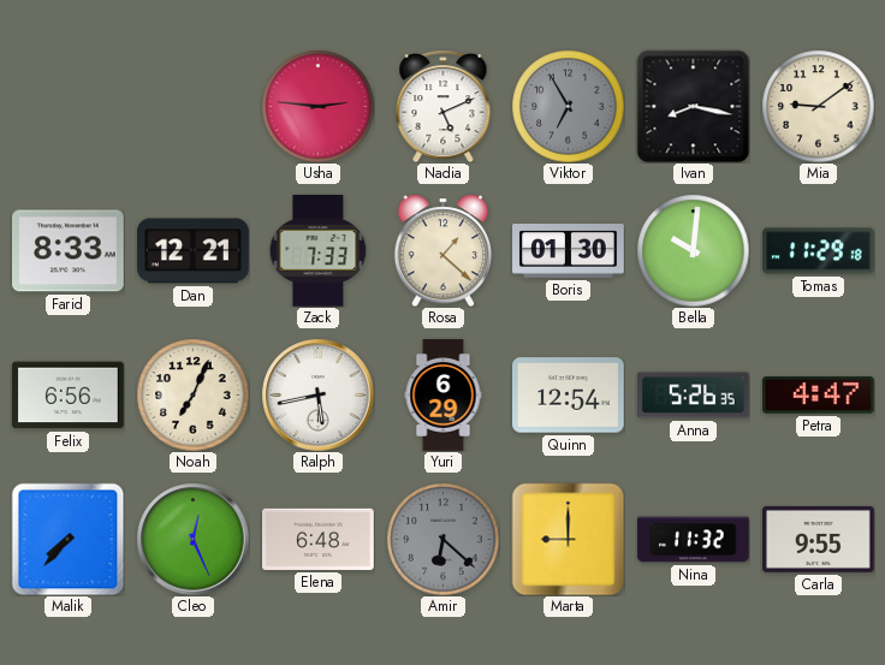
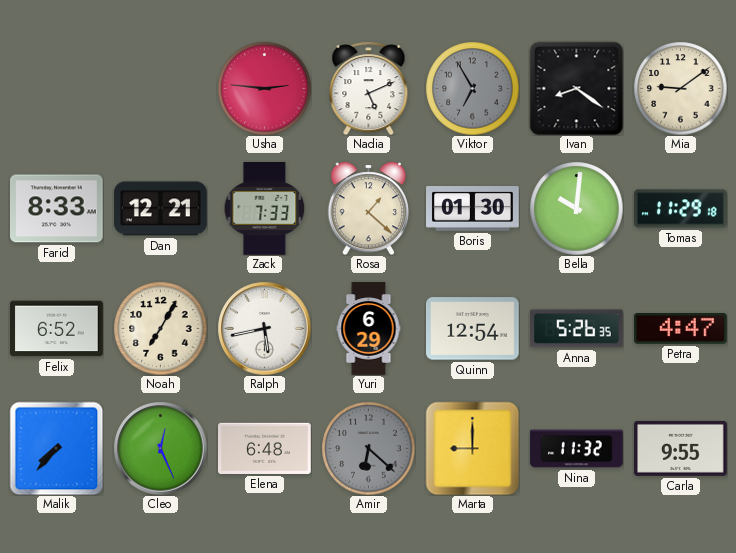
Ivan: 8:17 -> 8:21
Felix: 6:56 -> 6:52
Noah: 7:04 -> 7:05
